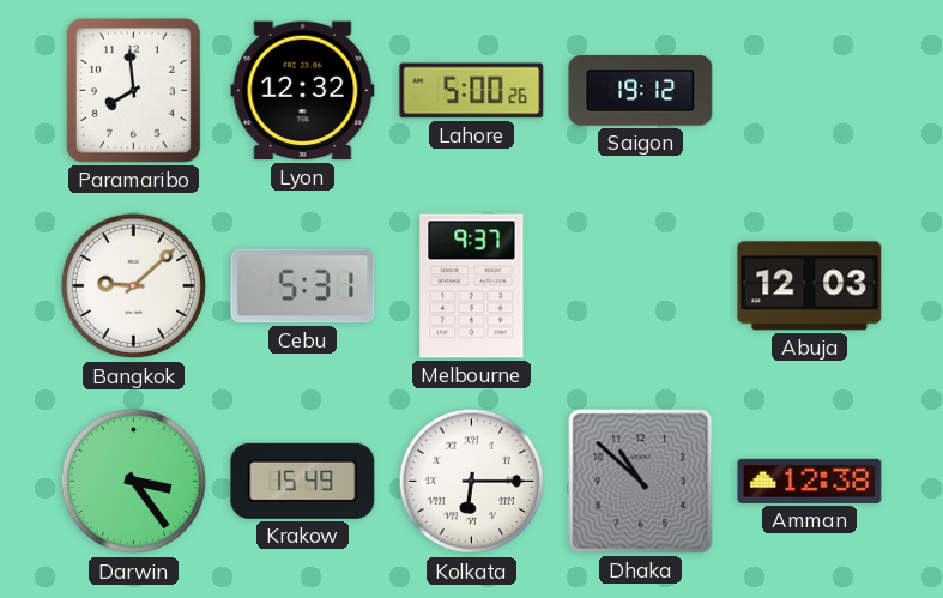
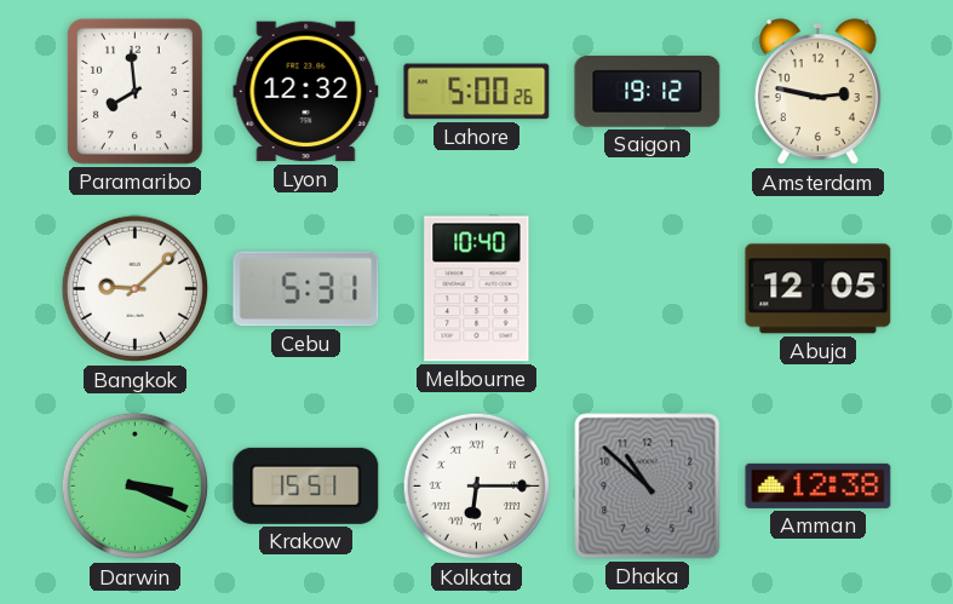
Amsterdam: none -> 2:47
Melbourne: 9:37 -> 10:40
Abuja: 12:03 -> 12:05
Darwin: 3:24 -> 3:19
Krakow: 15:49 -> 15:51
